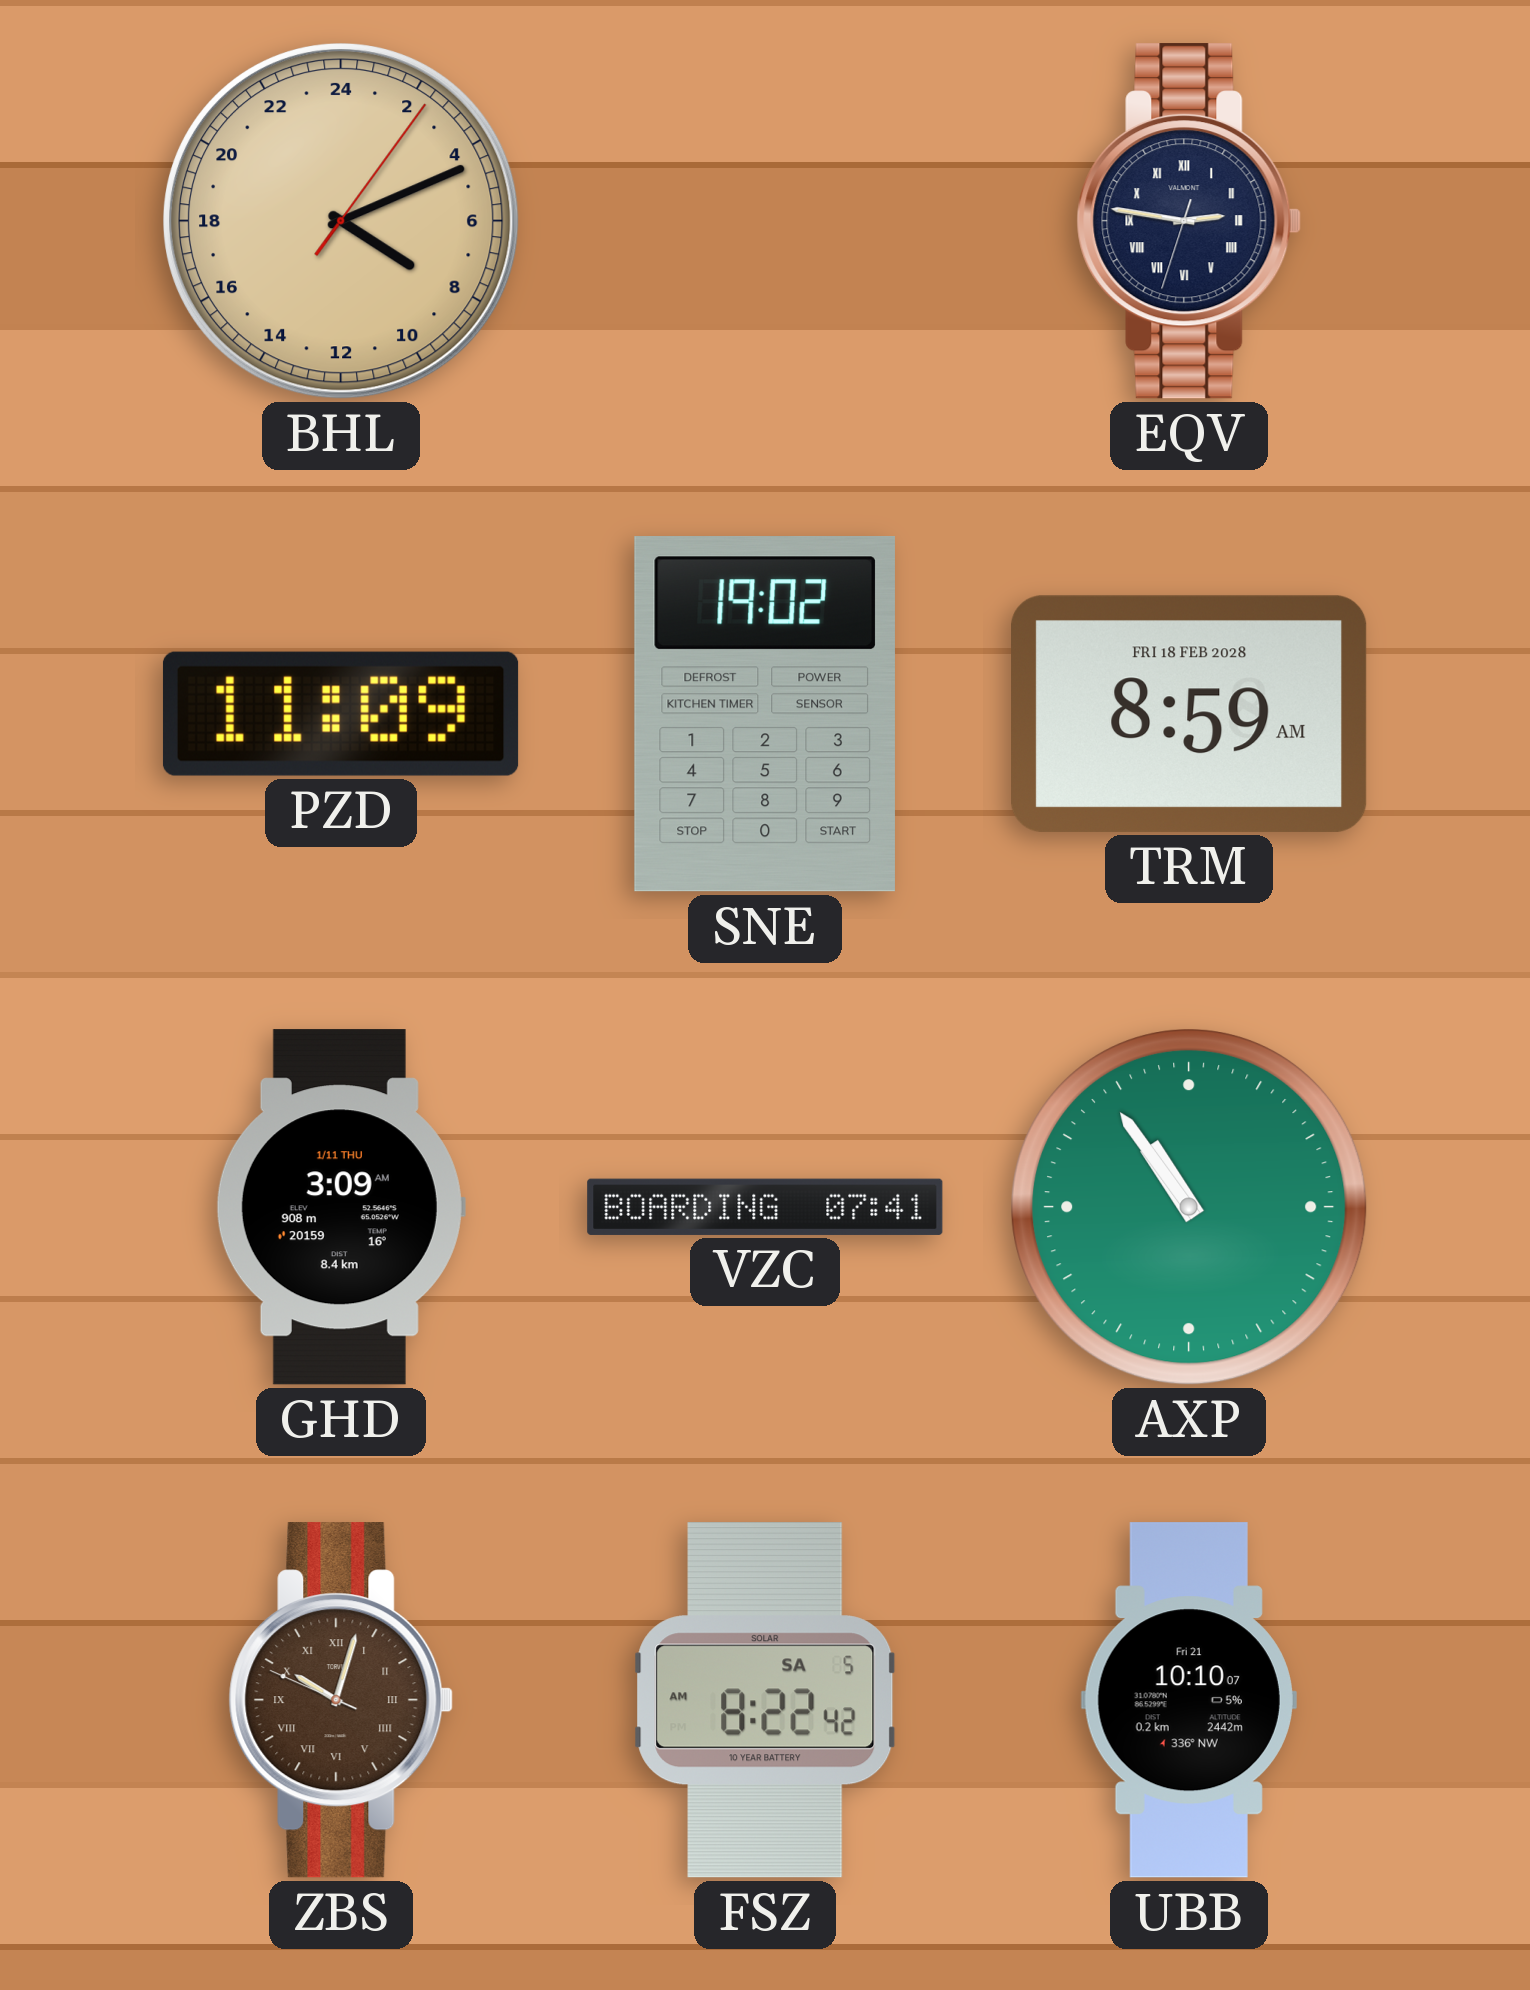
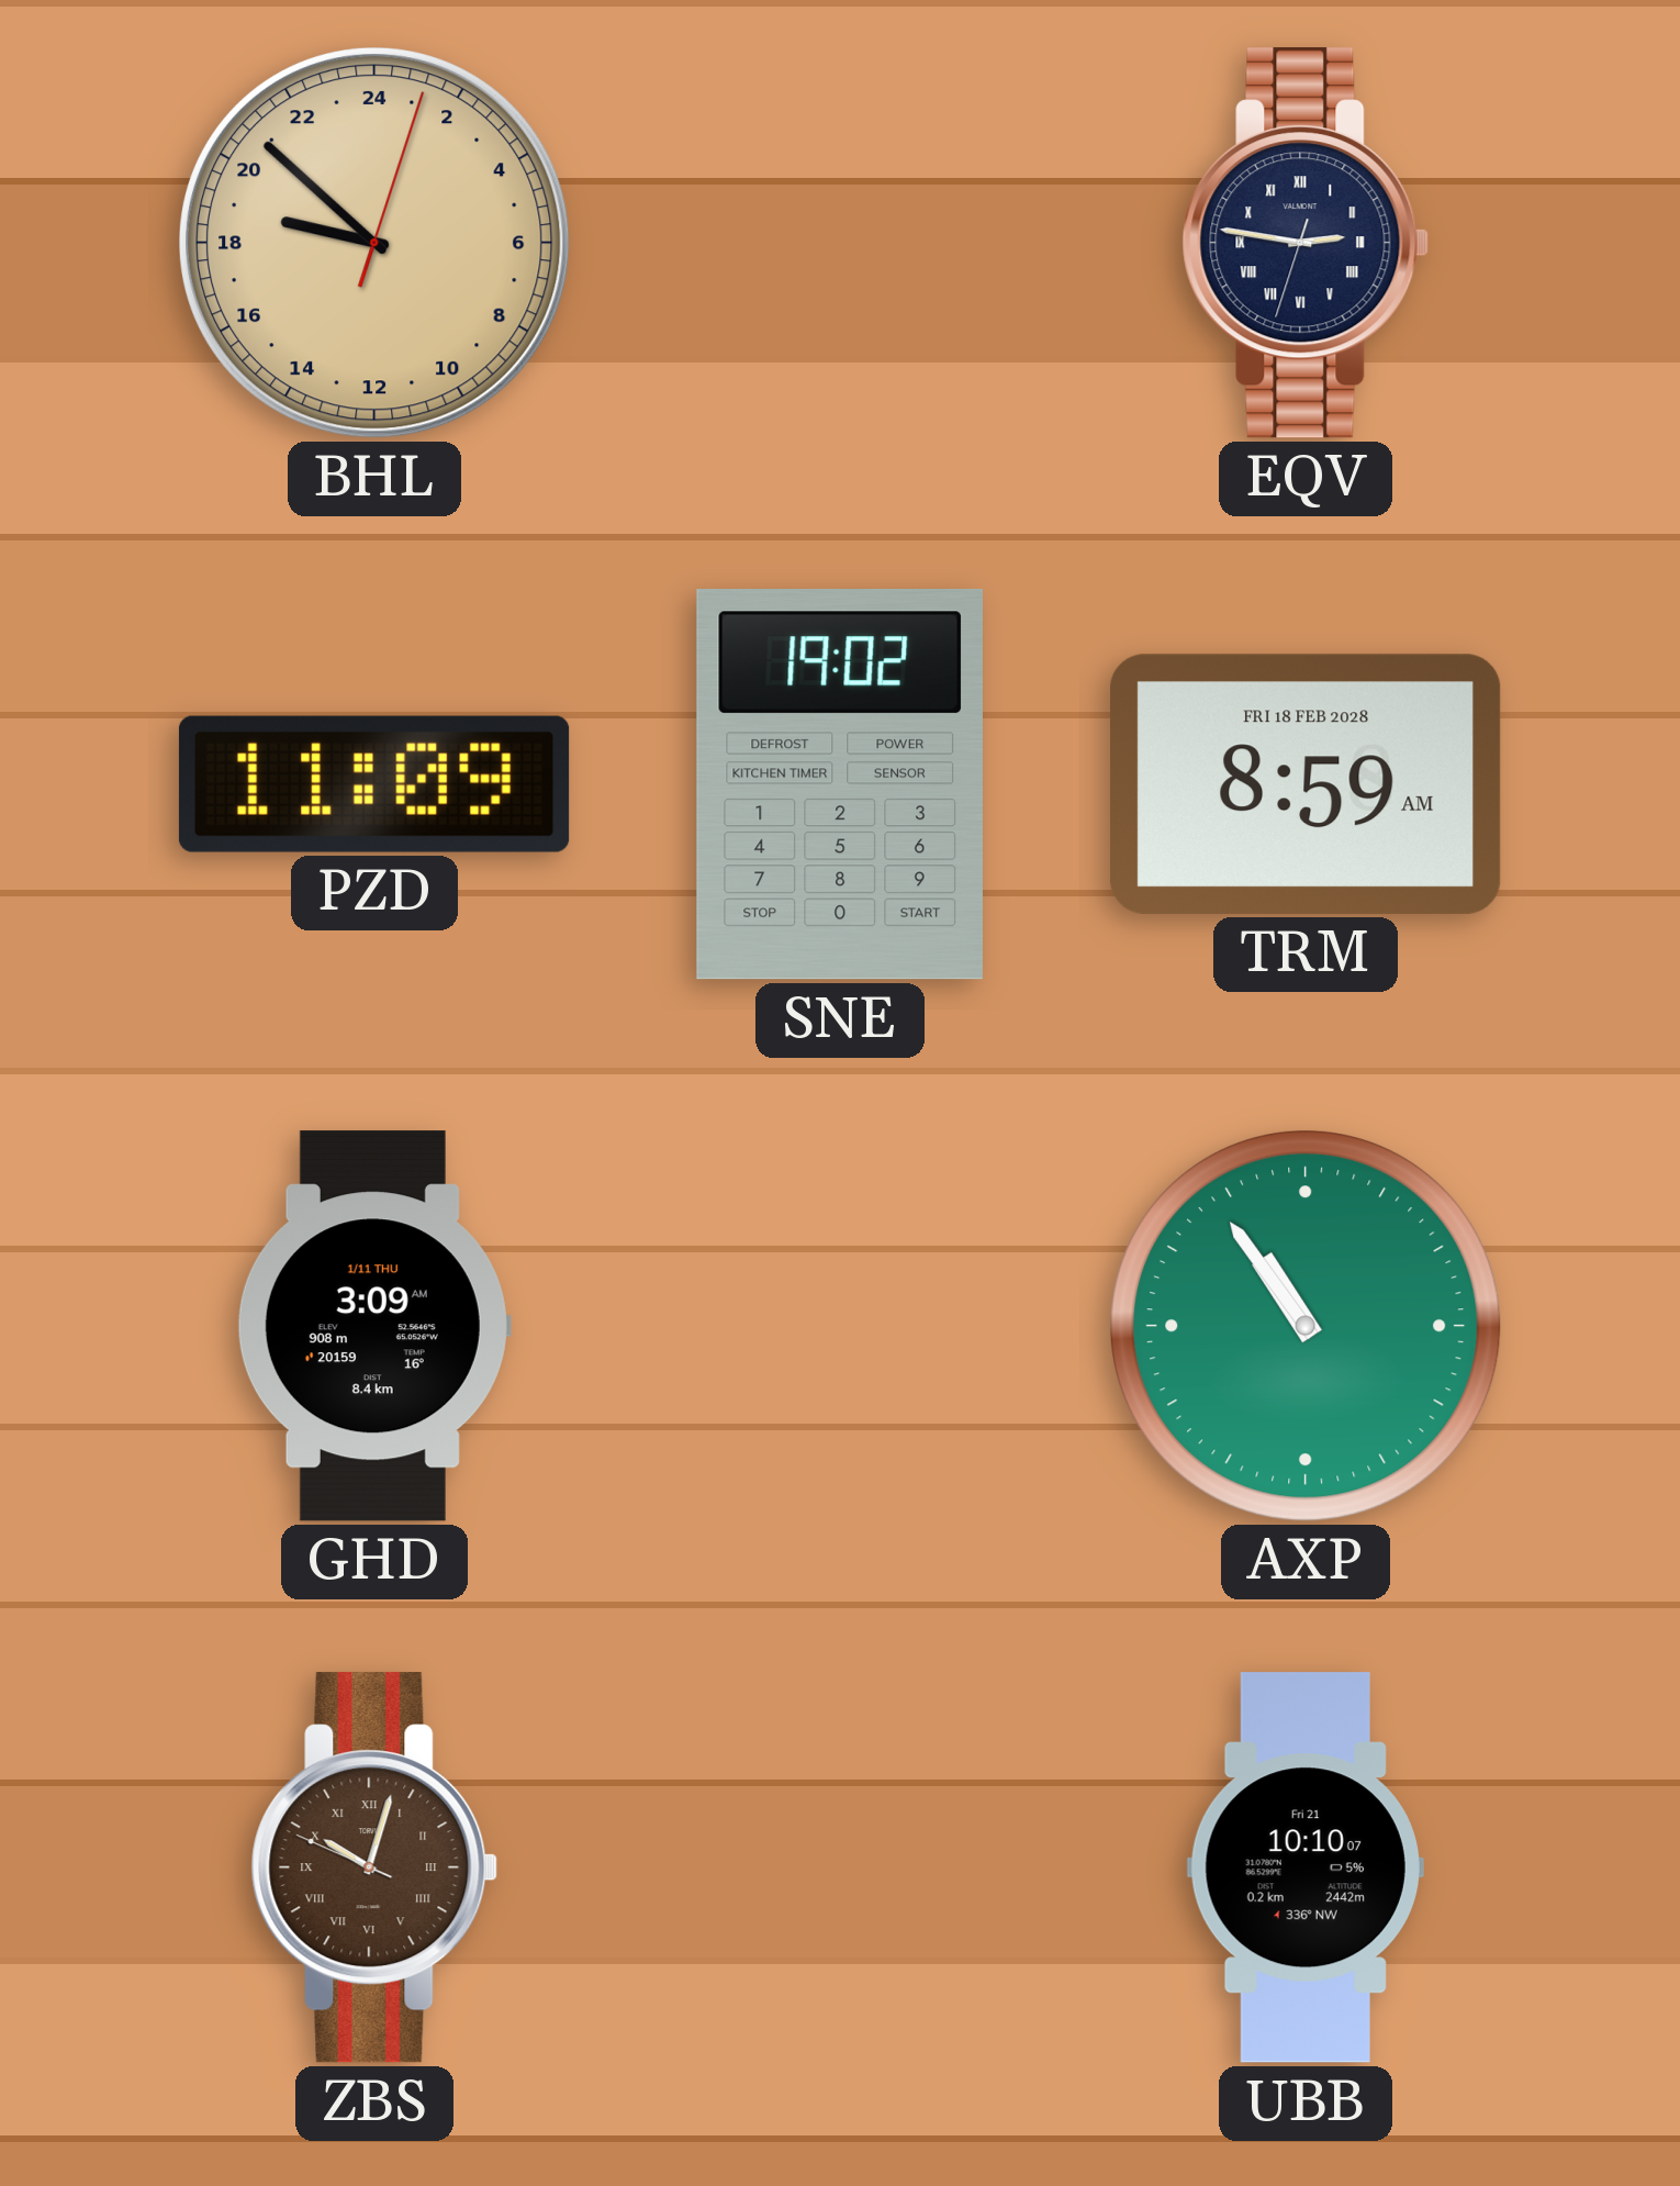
BHL: 8:11 -> 18:52
VZC: 07:41 -> none
FSZ: 8:22 -> none
